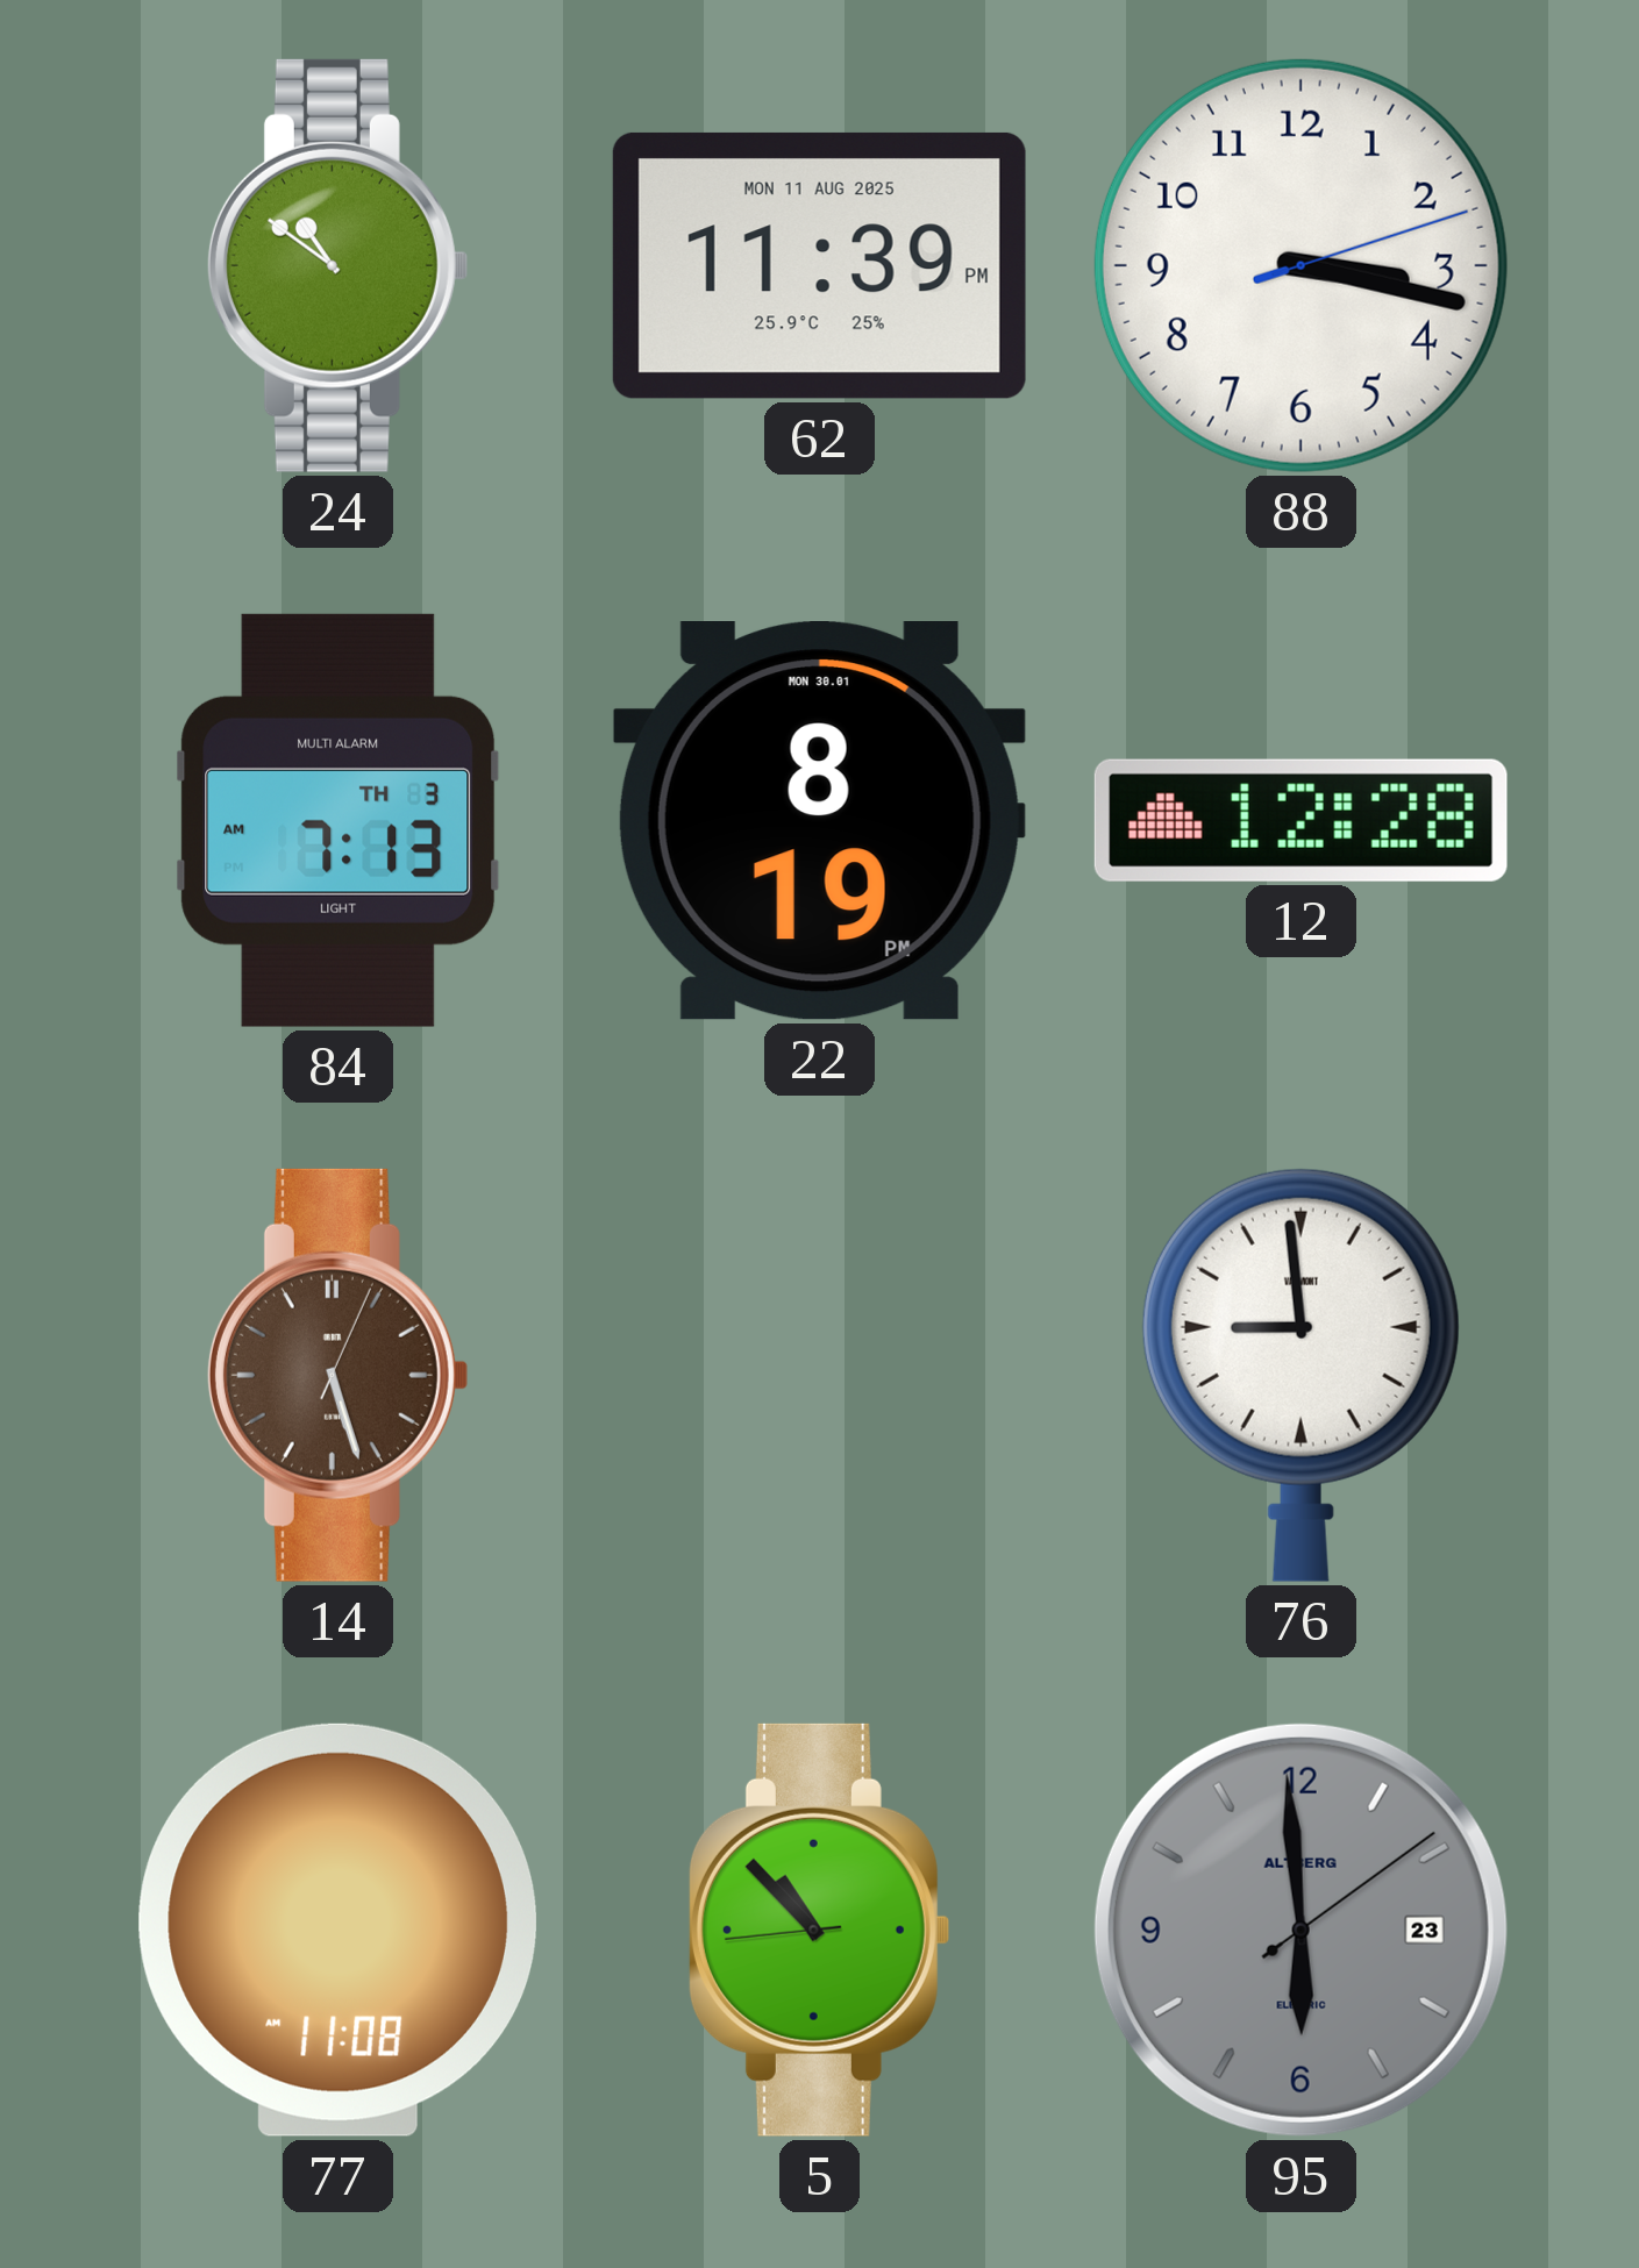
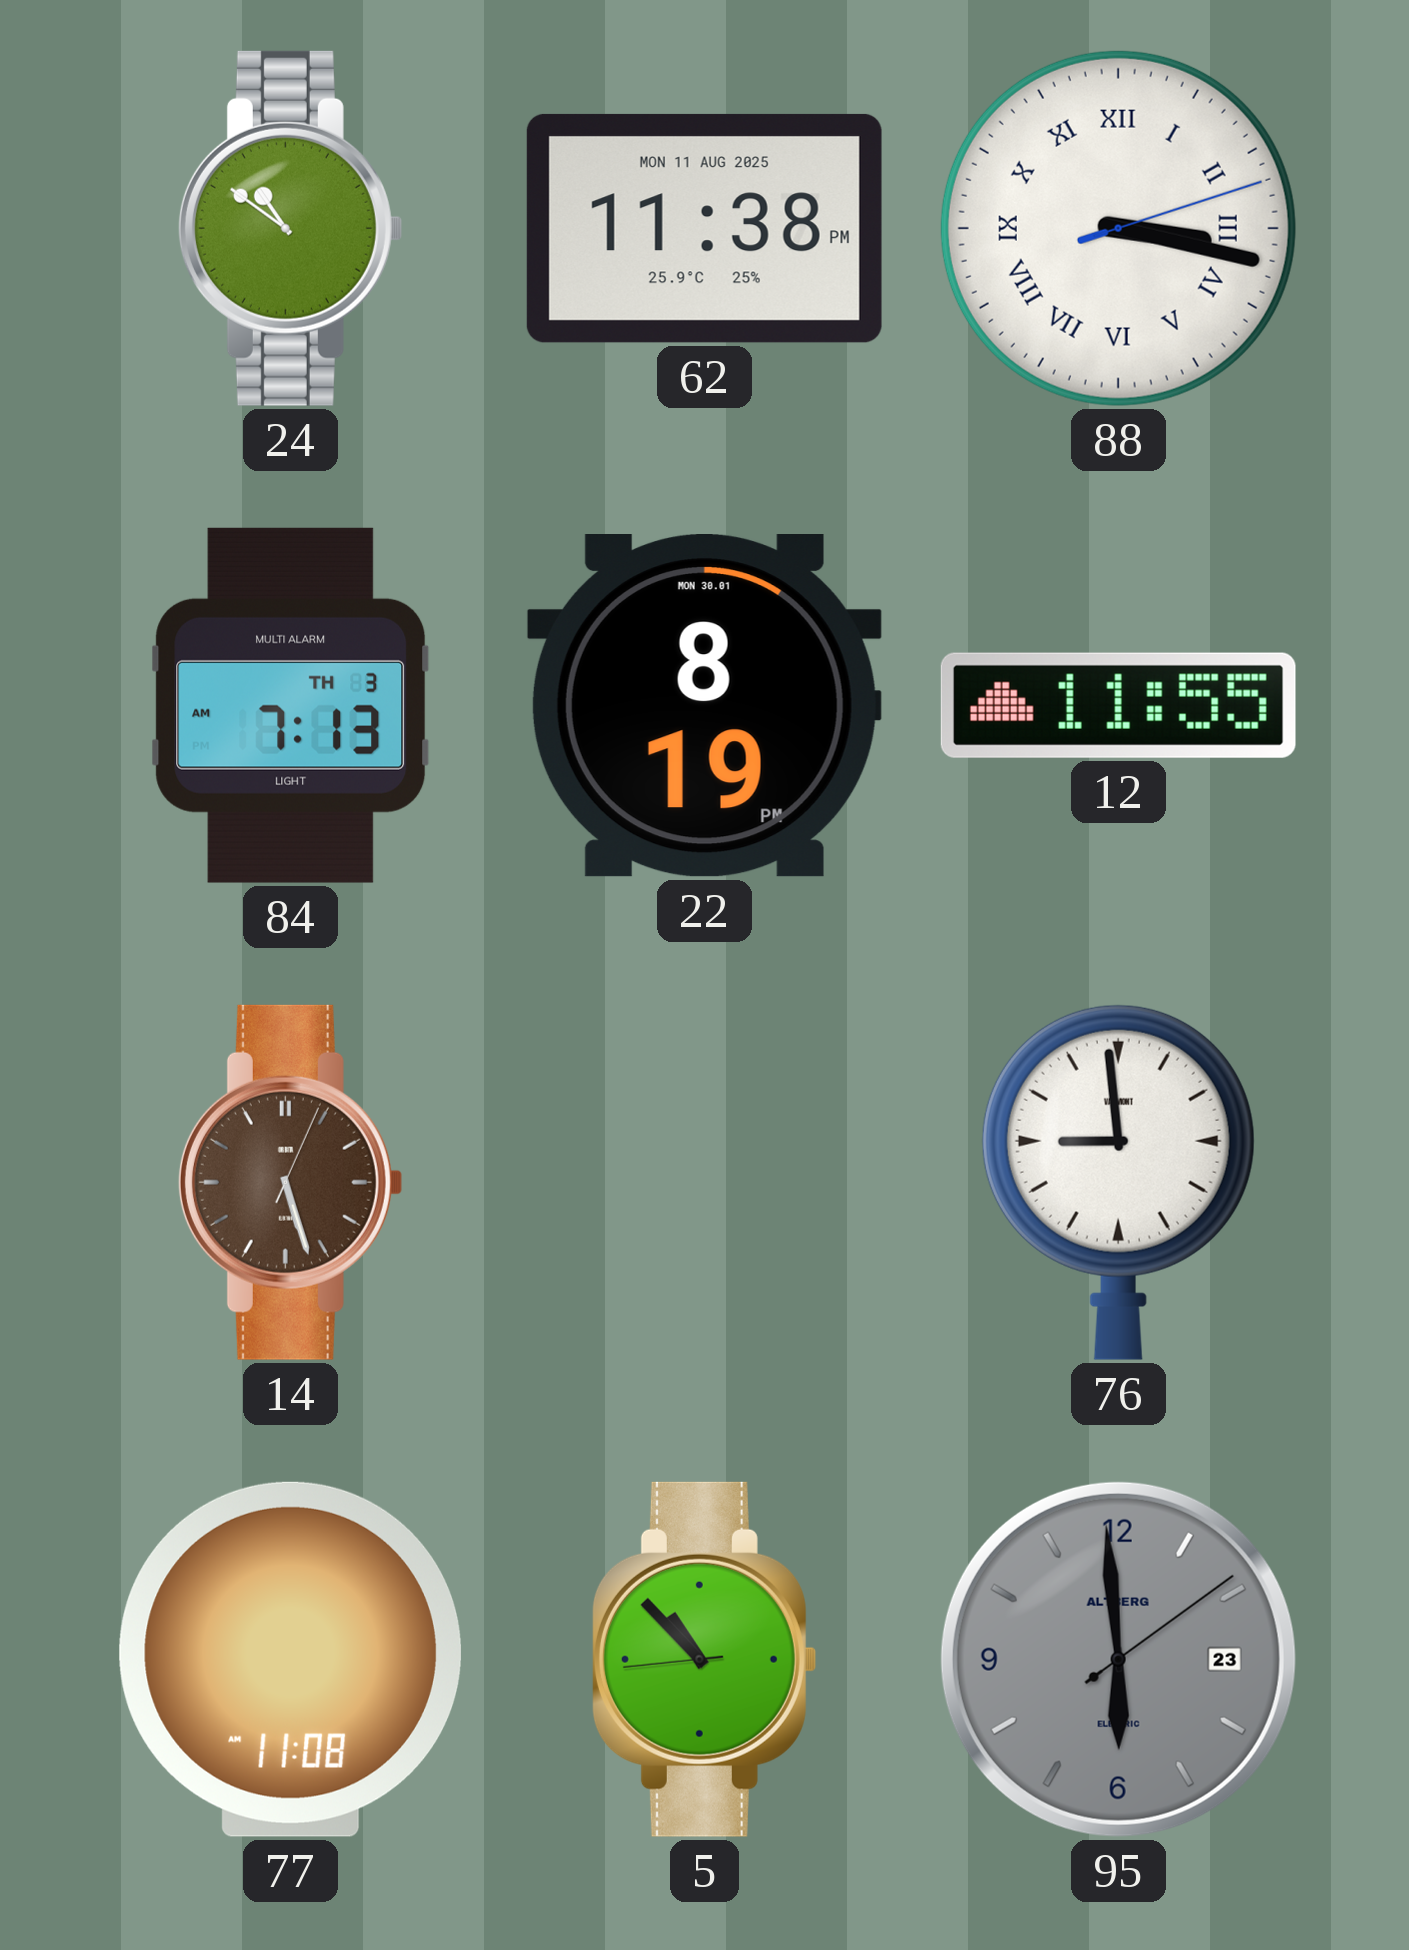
62: 11:39 -> 11:38
88 numerals: Arabic -> Roman
12: 12:28 -> 11:55
